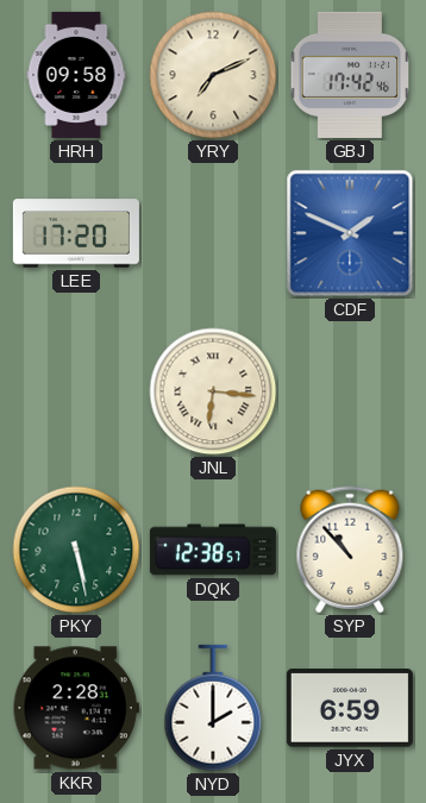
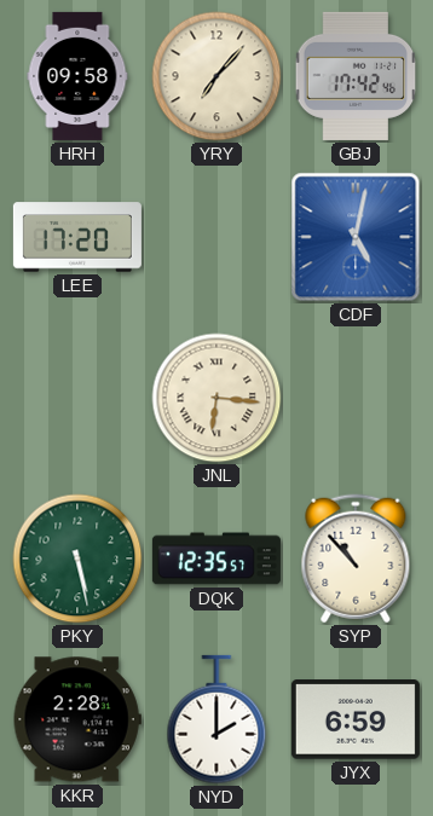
YRY: 7:11 -> 7:07
CDF: 1:49 -> 5:02
DQK: 12:38 -> 12:35
